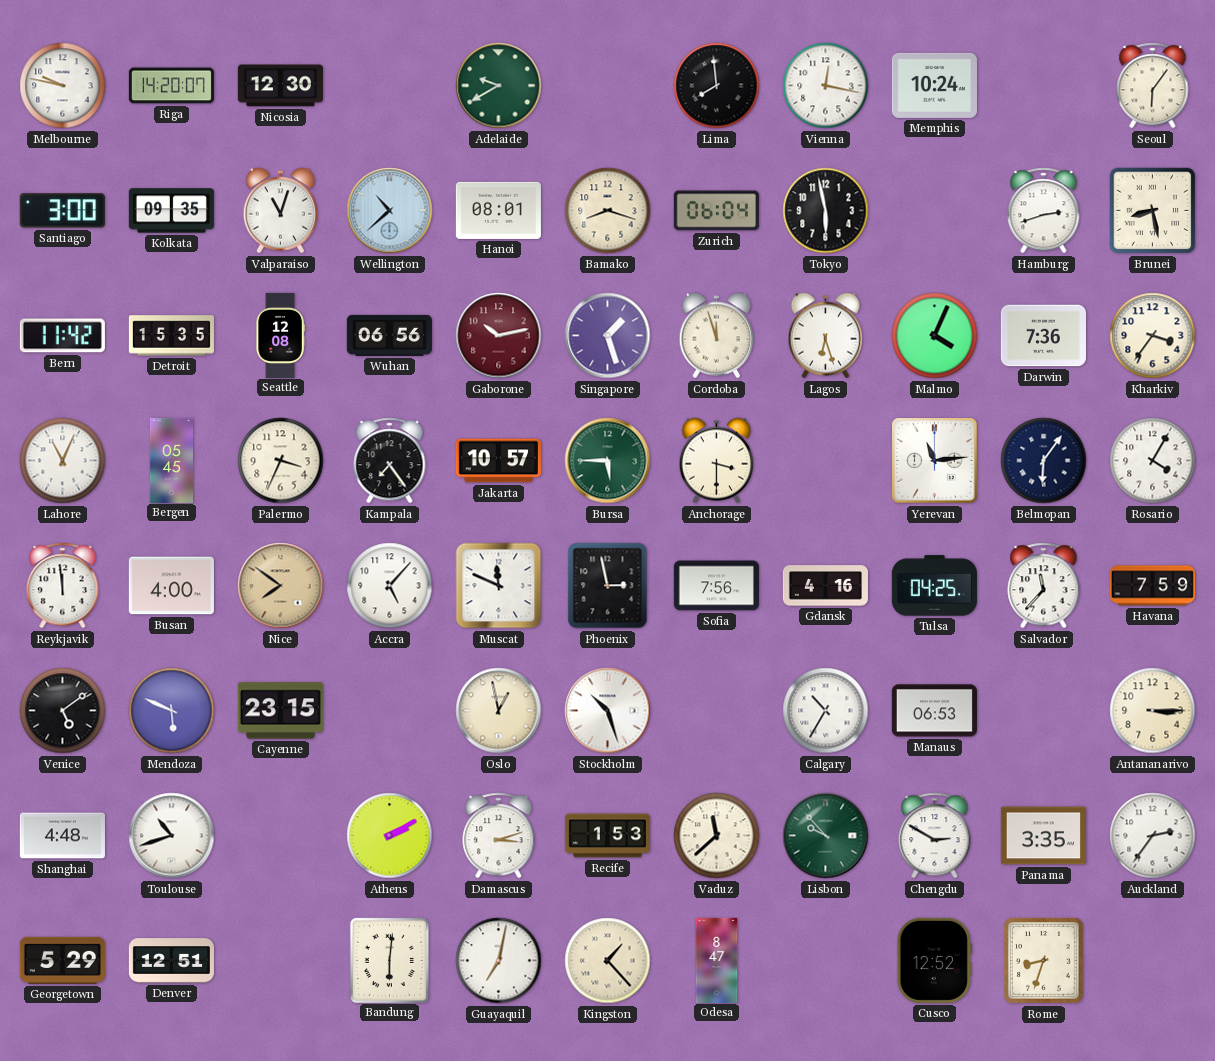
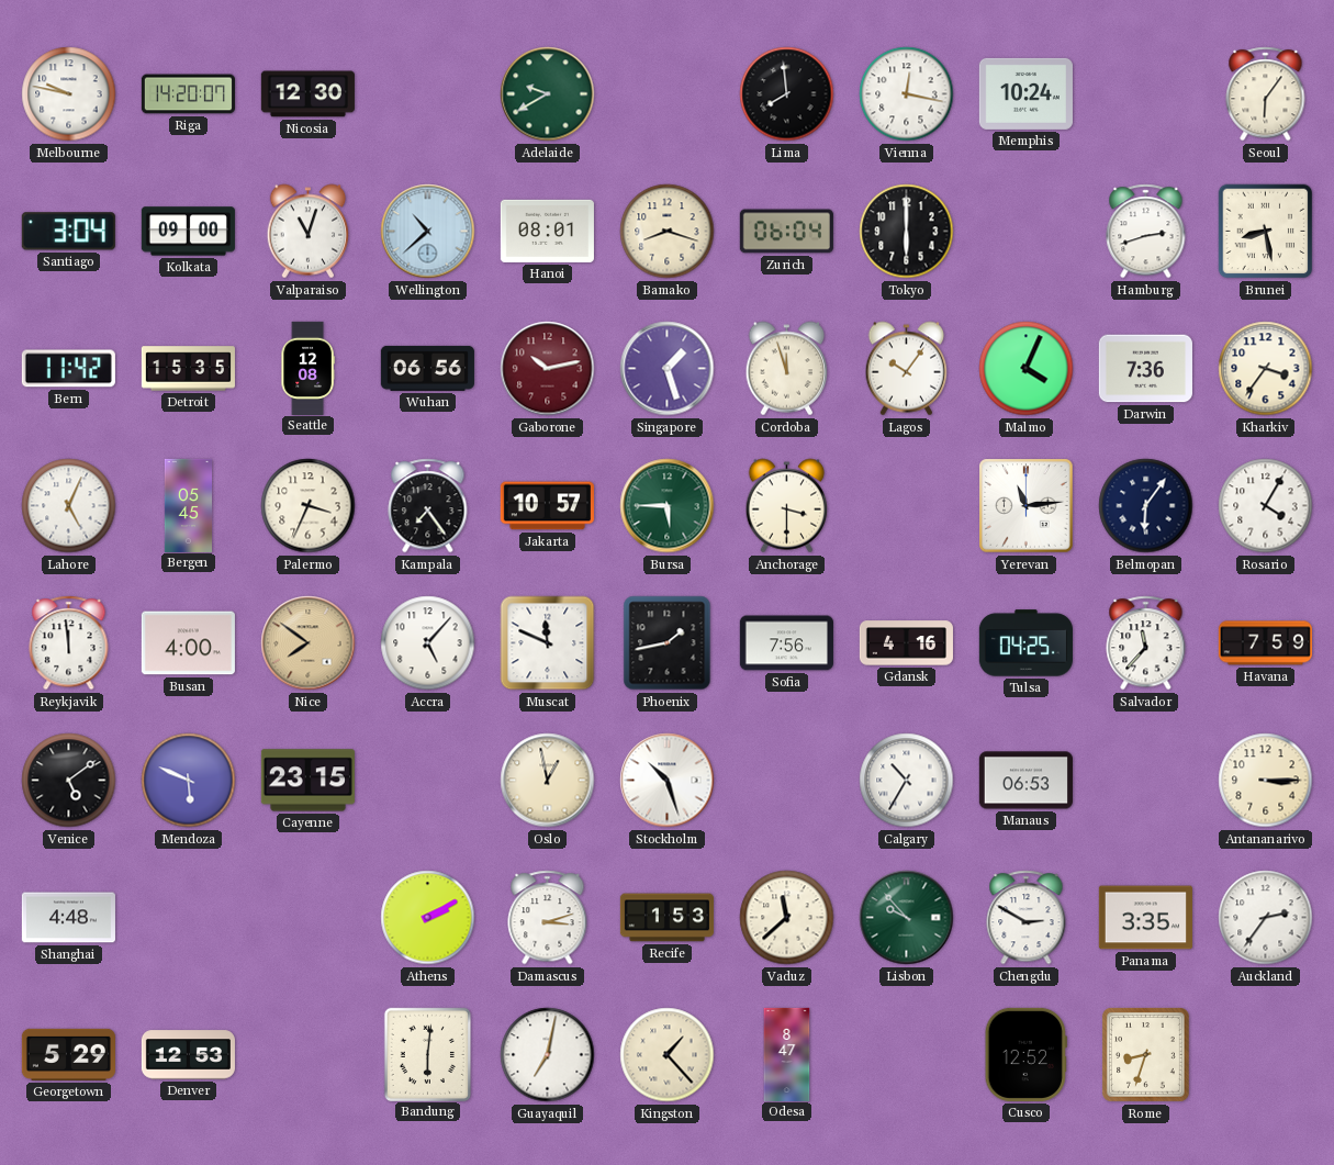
Santiago: 3:00 -> 3:04
Kolkata: 09:35 -> 09:00
Tokyo: 5:58 -> 6:00
Lagos: 6:27 -> 10:06
Lahore: 11:04 -> 5:04
Phoenix: 2:58 -> 1:43
Toulouse: 10:42 -> none
Denver: 12:51 -> 12:53
